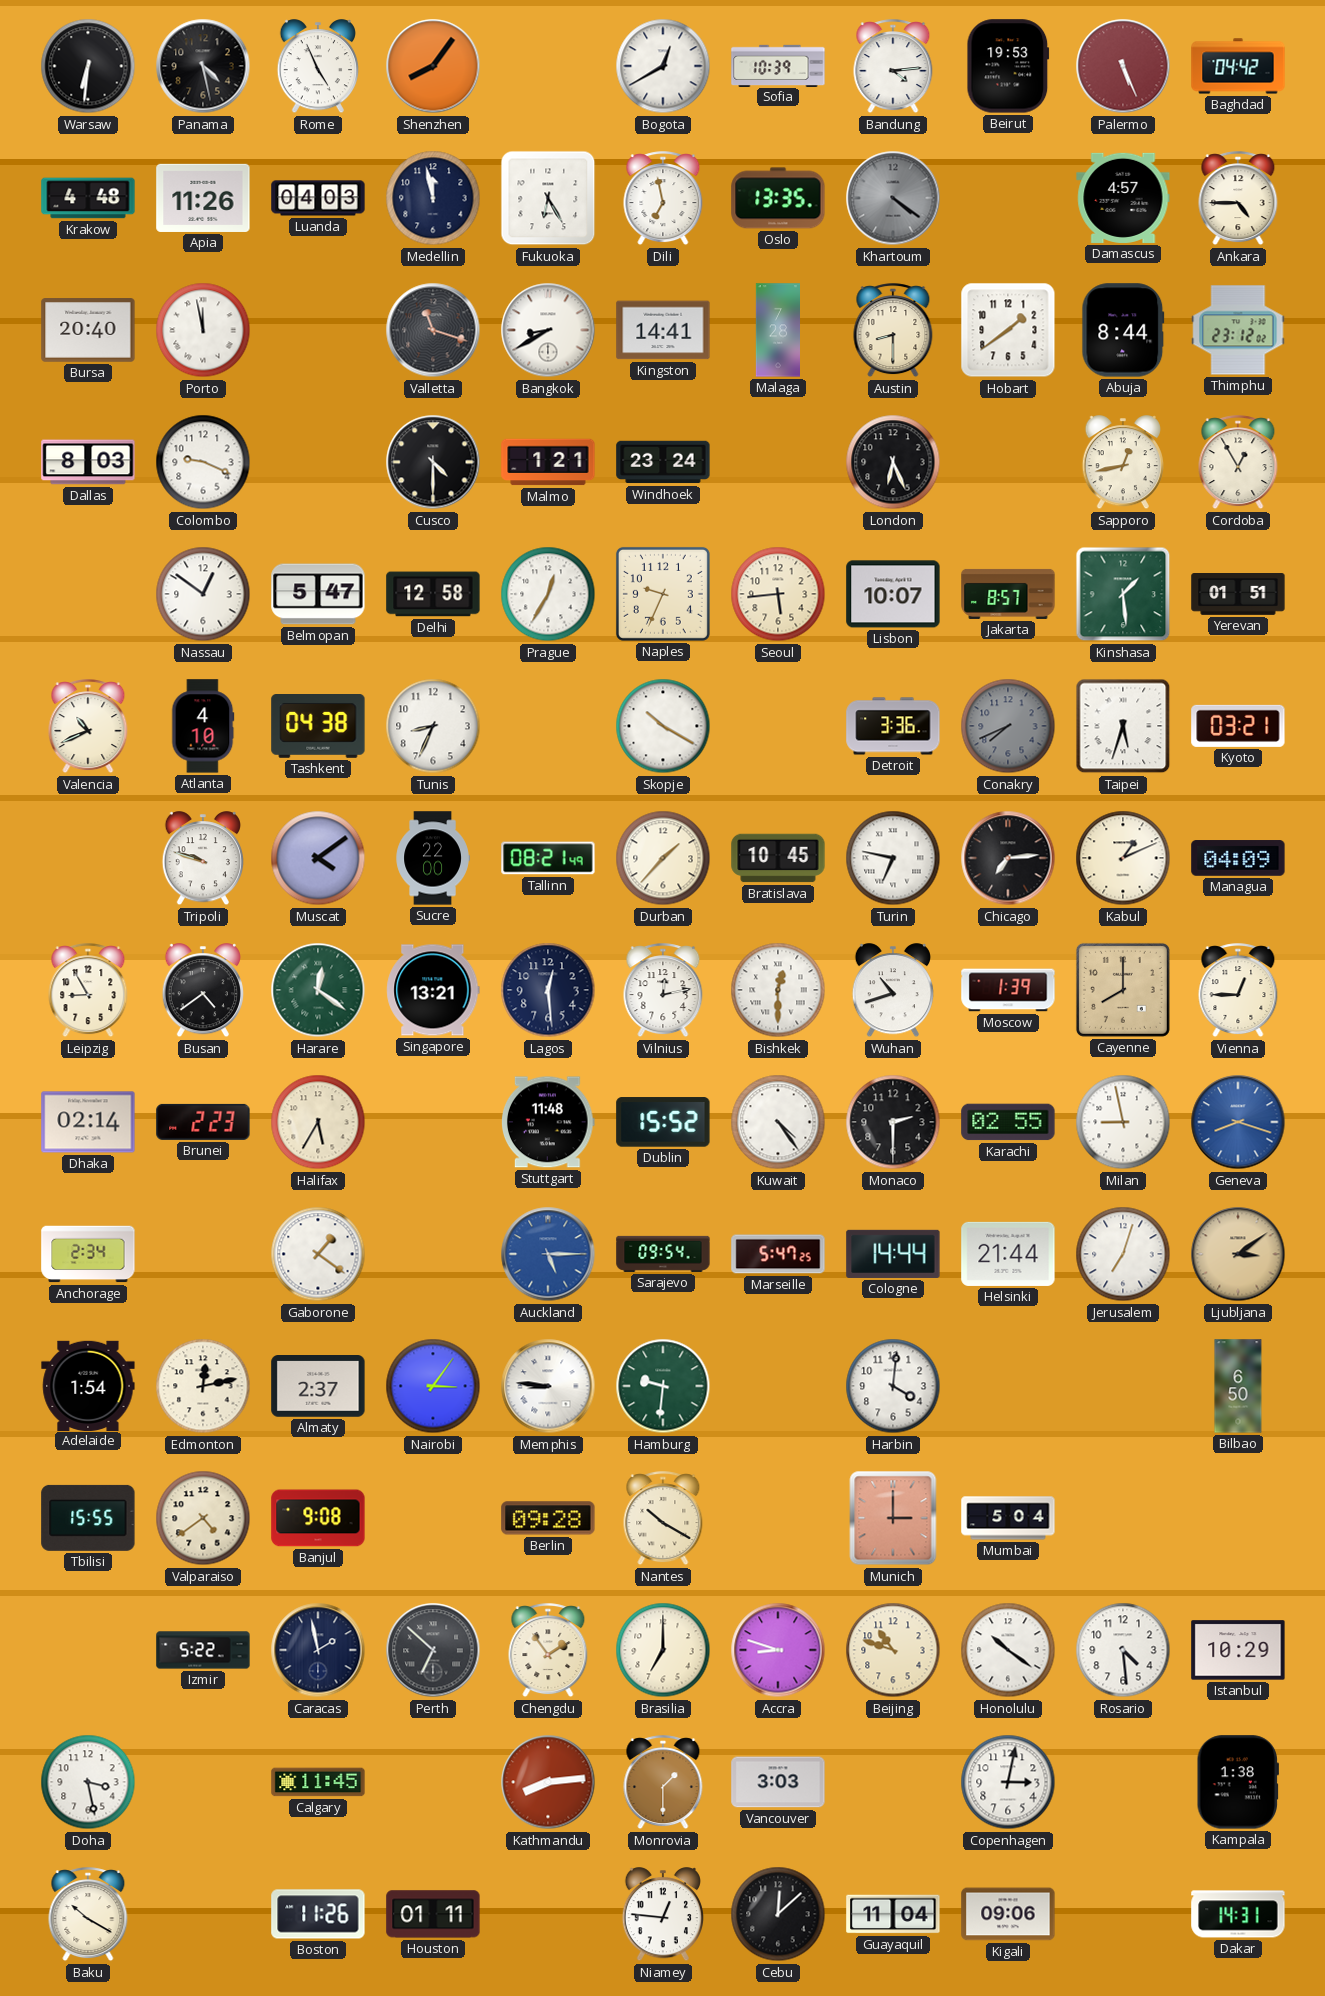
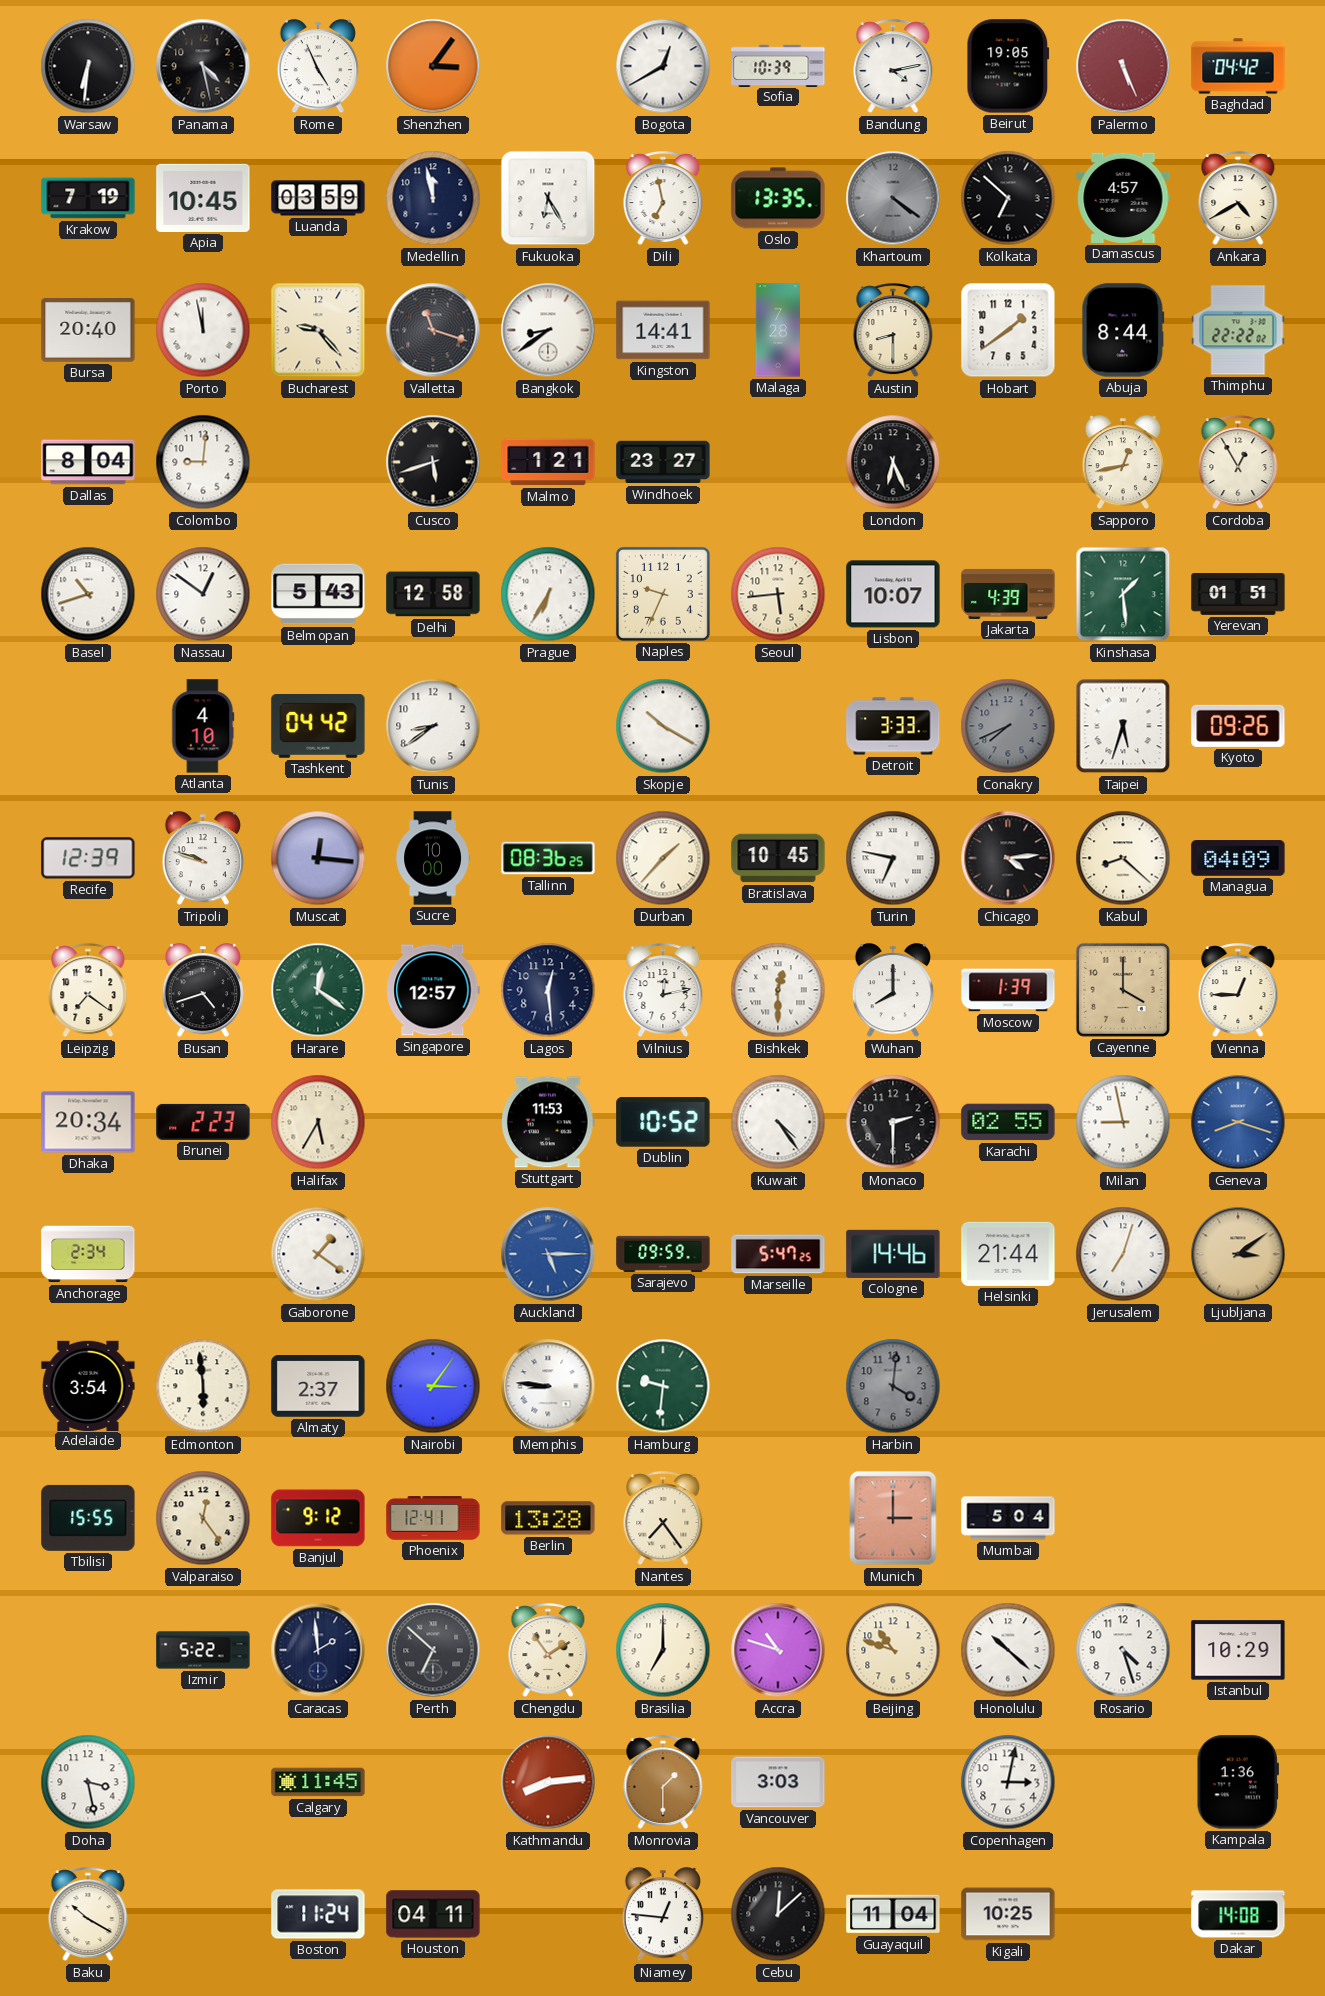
Shenzhen: 8:06 -> 3:06
Bandung: 4:14 -> 4:13
Beirut: 19:53 -> 19:05
Krakow: 4:48 -> 7:19
Apia: 11:26 -> 10:45
Luanda: 04:03 -> 03:59
Kolkata: none -> 6:52
Ankara: 4:45 -> 4:40
Bucharest: none -> 9:23
Bangkok: 8:40 -> 8:39
Thimphu: 23:12 -> 22:22
Dallas: 8:03 -> 8:04
Colombo: 9:19 -> 9:01
Cusco: 4:30 -> 5:42
Windhoek: 23:24 -> 23:27
Basel: none -> 10:42
Belmopan: 5:47 -> 5:43
Prague: 12:35 -> 6:35
Jakarta: 8:57 -> 4:39
Valencia: 10:41 -> none
Tashkent: 04:38 -> 04:42
Tunis: 8:34 -> 8:39
Detroit: 3:36 -> 3:33
Kyoto: 03:21 -> 09:26
Recife: none -> 12:39
Muscat: 4:09 -> 12:16
Sucre: 22:00 -> 10:00
Tallinn: 08:21 -> 08:36
Chicago: 7:14 -> 4:14
Kabul: 1:11 -> 8:22
Leipzig: 8:55 -> 7:21
Busan: 4:39 -> 4:42
Singapore: 13:21 -> 12:57
Wuhan: 10:42 -> 8:00
Cayenne: 8:00 -> 4:00
Dhaka: 02:14 -> 20:34
Stuttgart: 11:48 -> 11:53
Dublin: 15:52 -> 10:52
Sarajevo: 09:54 -> 09:59
Cologne: 14:44 -> 14:46
Adelaide: 1:54 -> 3:54
Edmonton: 12:13 -> 5:59
Harbin dial: white -> grey
Bilbao: 6:50 -> none
Valparaiso: 4:39 -> 12:24
Banjul: 9:08 -> 9:12
Phoenix: none -> 12:41
Berlin: 09:28 -> 13:28
Nantes: 10:20 -> 7:24
Caracas: 1:58 -> 1:59
Accra: 8:48 -> 10:48
Honolulu: 10:21 -> 10:22
Rosario: 4:29 -> 4:27
Kampala: 1:38 -> 1:36
Boston: 11:26 -> 11:24
Houston: 01:11 -> 04:11
Kigali: 09:06 -> 10:25
Dakar: 14:31 -> 14:08
